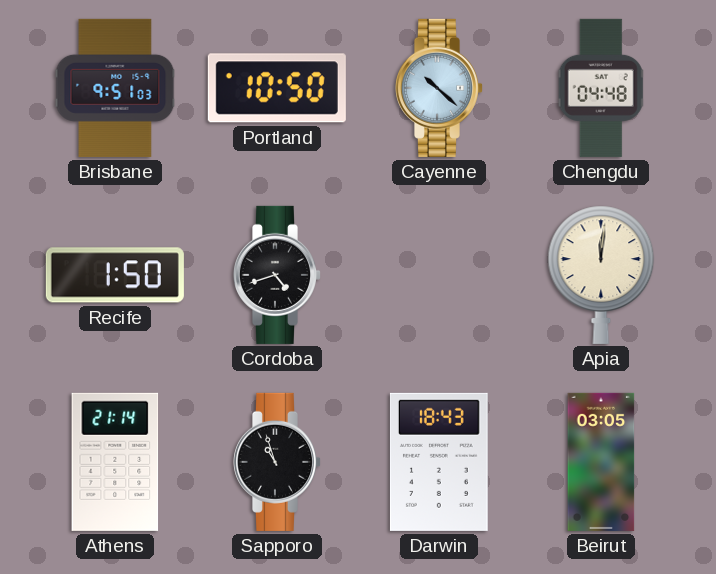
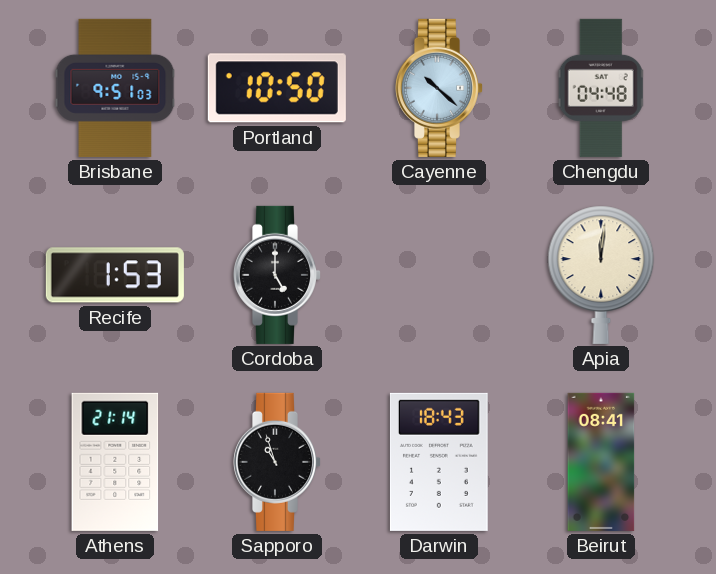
Recife: 1:50 -> 1:53
Cordoba: 4:42 -> 5:00
Beirut: 03:05 -> 08:41
